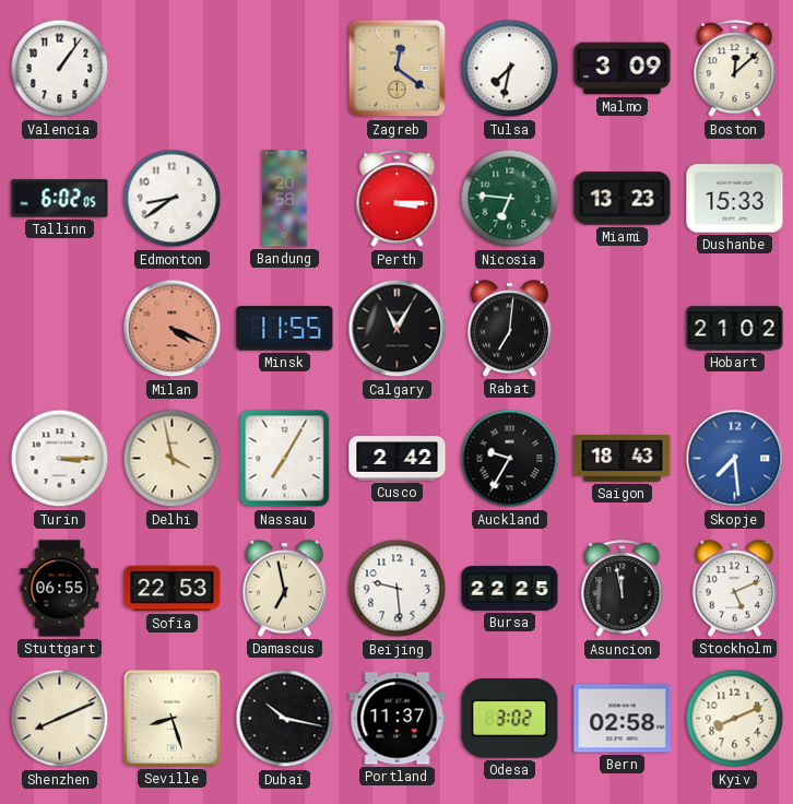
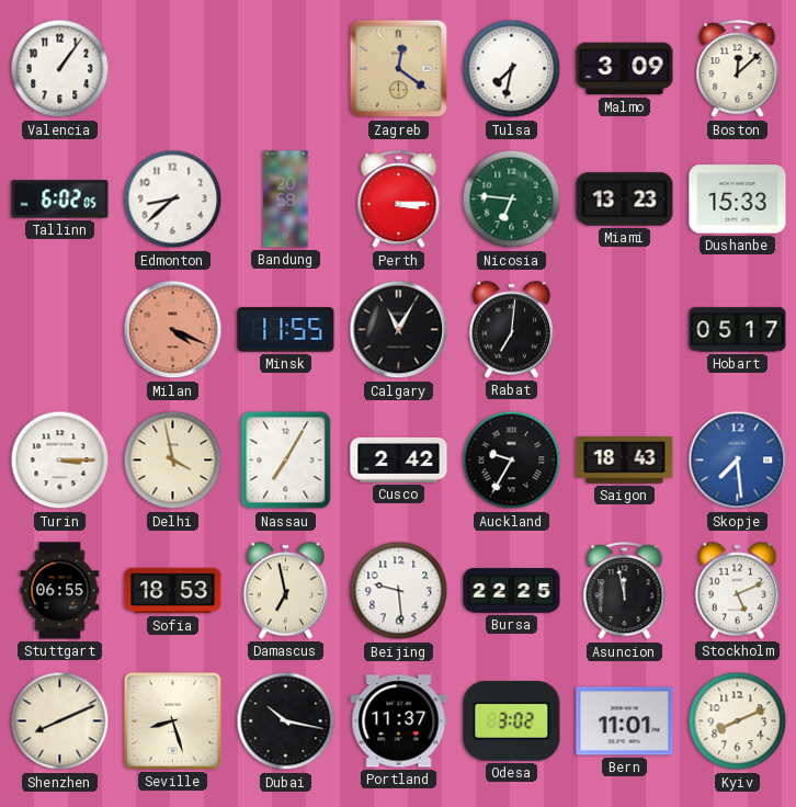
Edmonton: 8:39 -> 8:38
Hobart: 21:02 -> 05:17
Sofia: 22:53 -> 18:53
Bern: 02:58 -> 11:01
